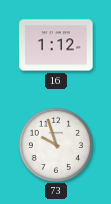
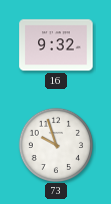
16: 1:12 -> 9:32
